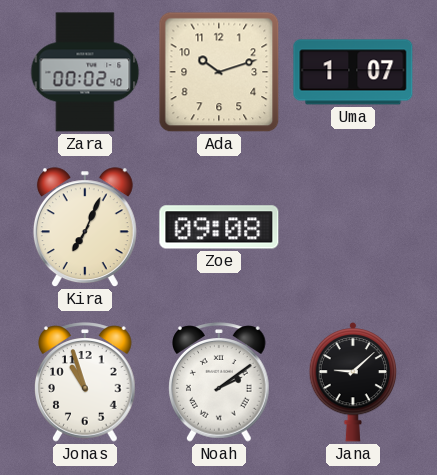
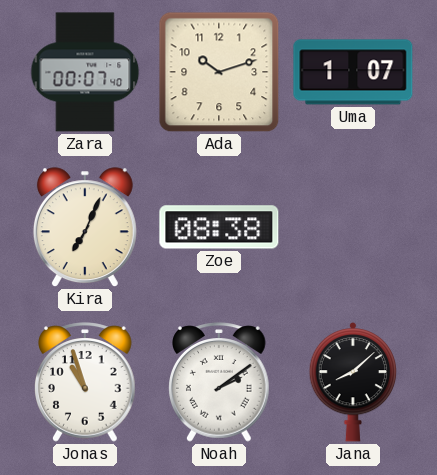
Zara: 00:02 -> 00:07
Zoe: 09:08 -> 08:38
Jana: 9:08 -> 8:08
